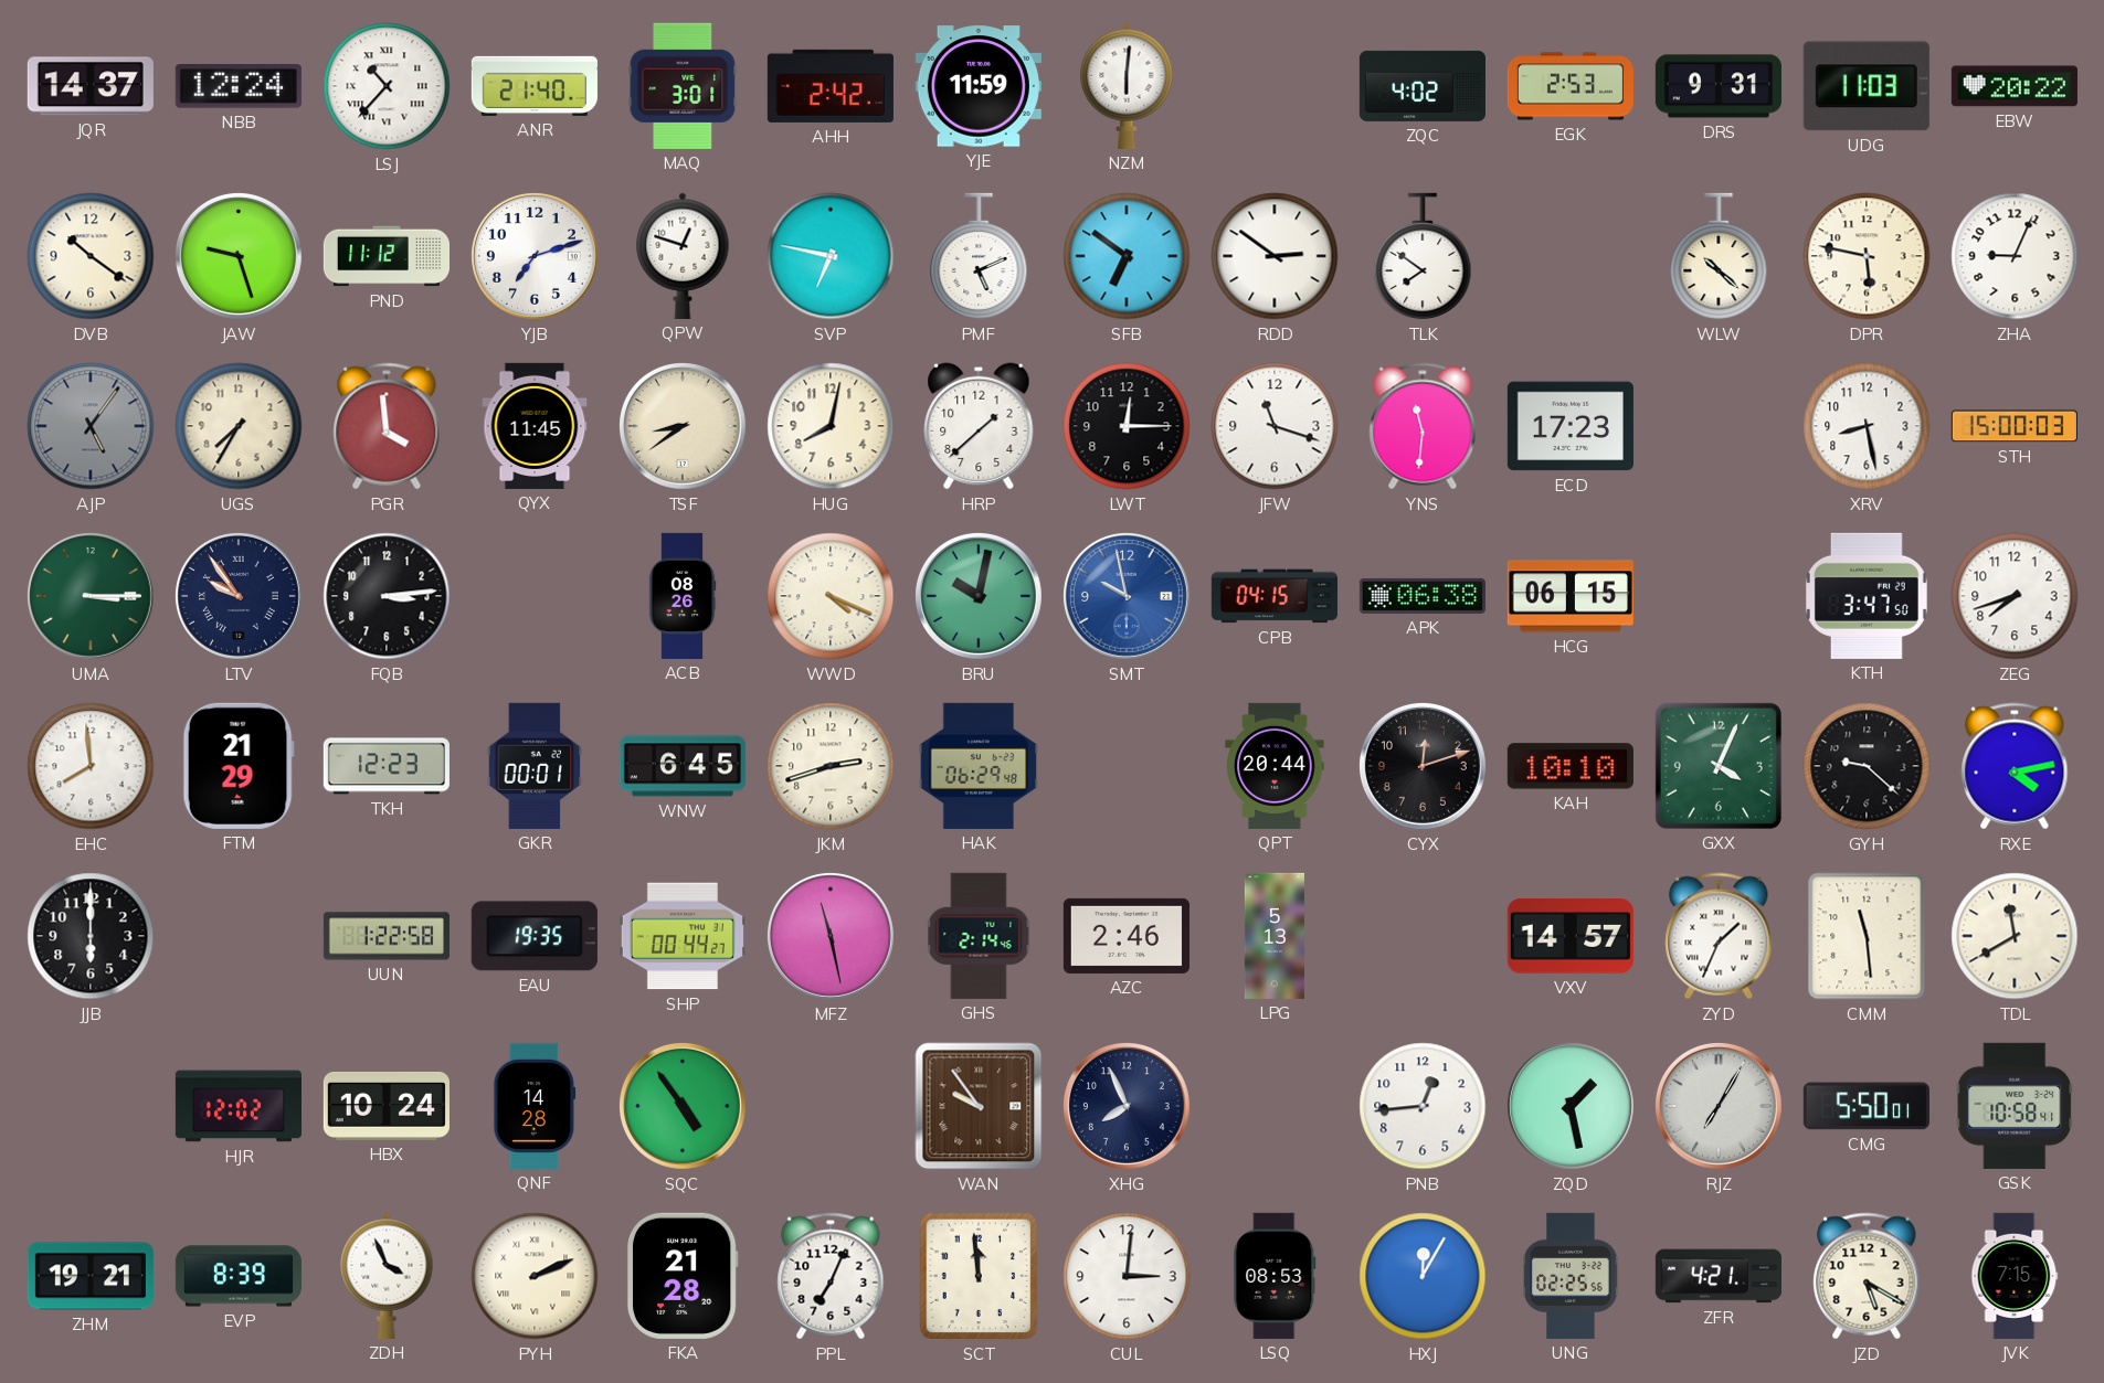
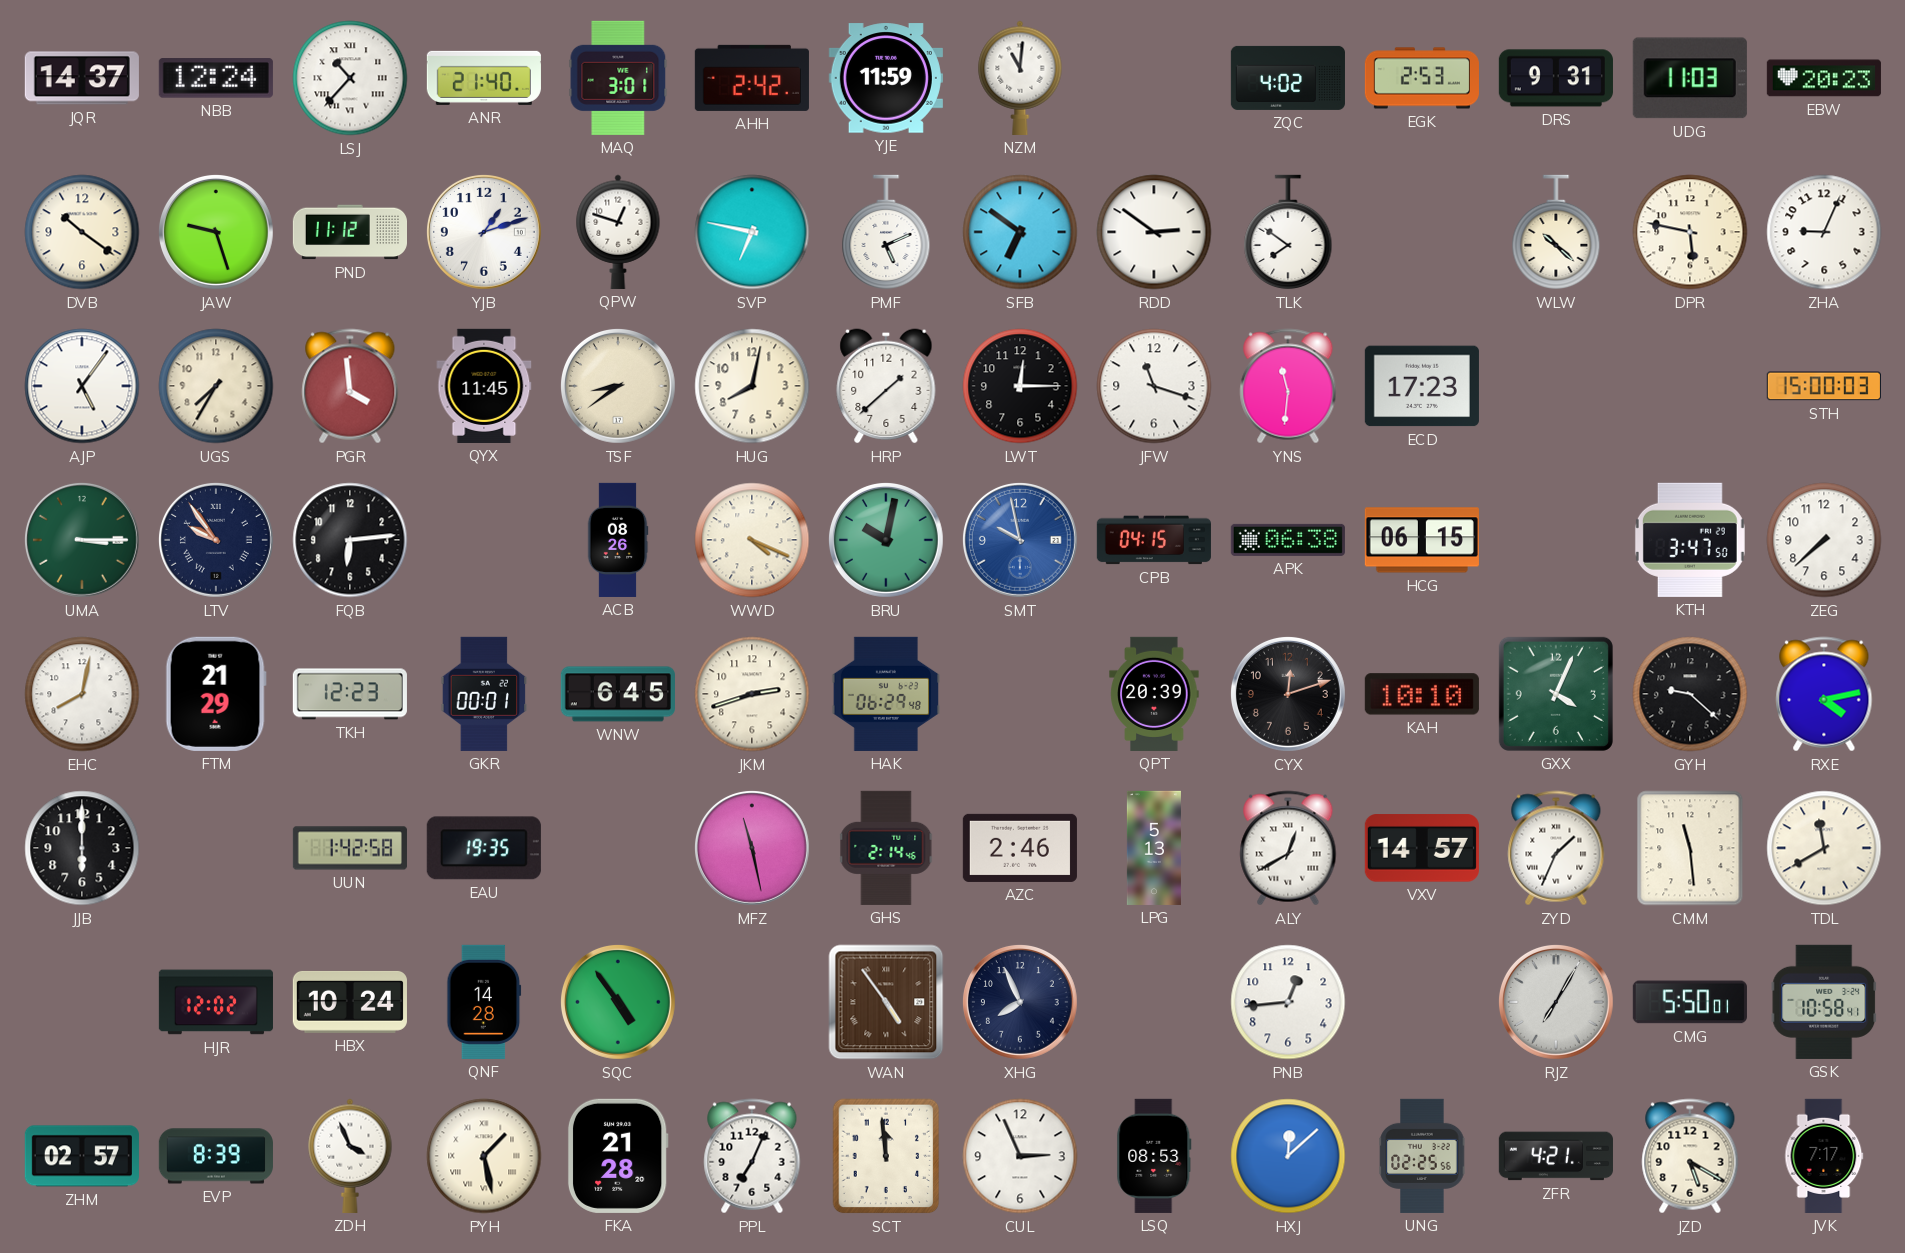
NZM: 6:01 -> 11:01
EBW: 20:22 -> 20:23
YJB: 7:12 -> 1:12
AJP dial: grey -> white
XRV: 8:28 -> none
FQB: 3:14 -> 6:14
ZEG: 7:42 -> 7:38
EHC: 7:59 -> 8:02
QPT: 20:44 -> 20:39
UUN: 1:22 -> 1:42
SHP: 00:44 -> none
ALY: none -> 12:40
WAN: 9:54 -> 4:54
ZQD: 1:28 -> none
ZHM: 19:21 -> 02:57
PYH: 2:11 -> 1:28
CUL: 3:01 -> 2:56
HXJ: 12:05 -> 12:08
JVK: 7:15 -> 7:17
